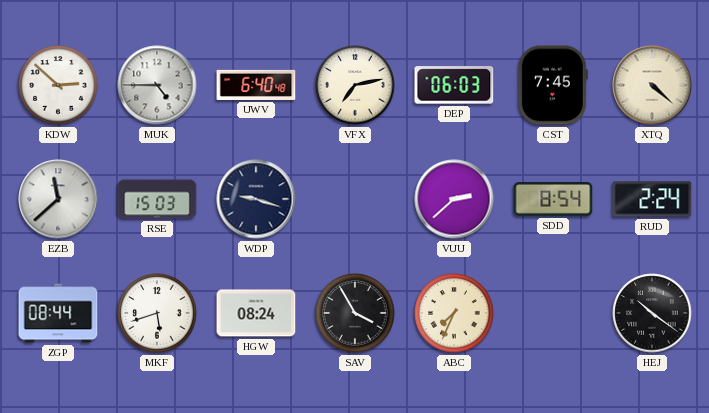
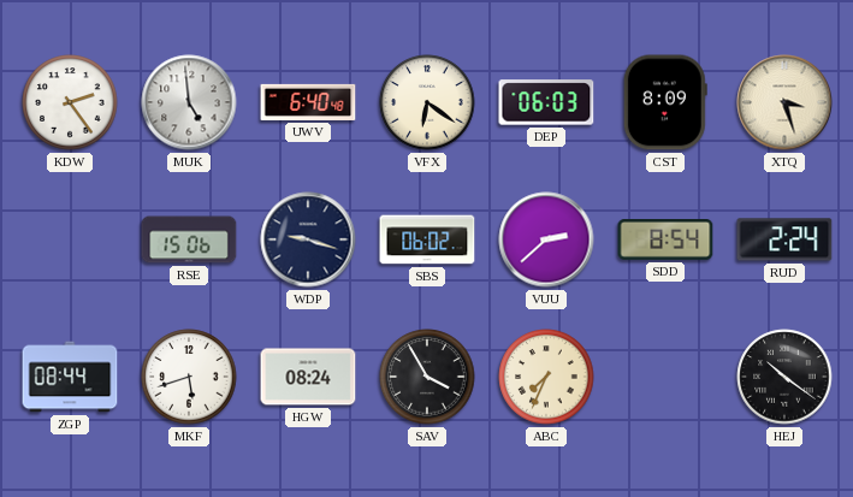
KDW: 2:52 -> 2:24
MUK: 4:45 -> 4:59
VFX: 7:13 -> 6:21
CST: 7:45 -> 8:09
XTQ: 4:22 -> 3:27
EZB: 11:38 -> none
RSE: 15:03 -> 15:06
SBS: none -> 06:02
